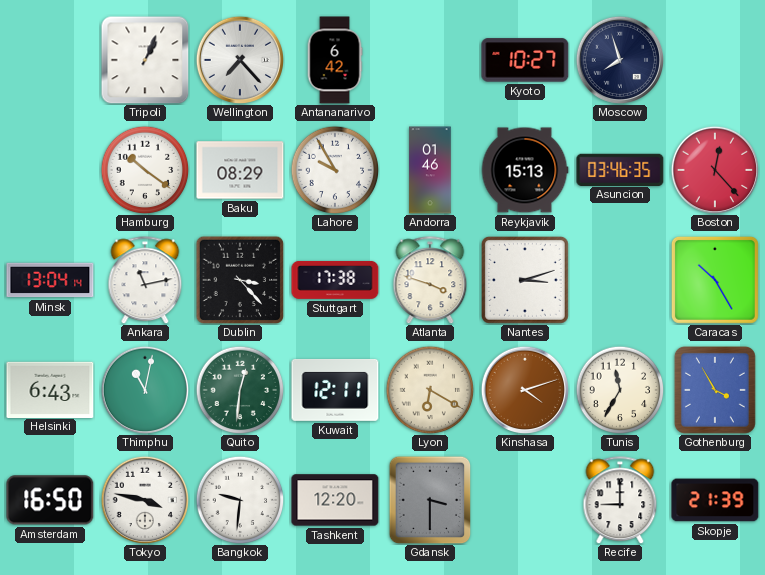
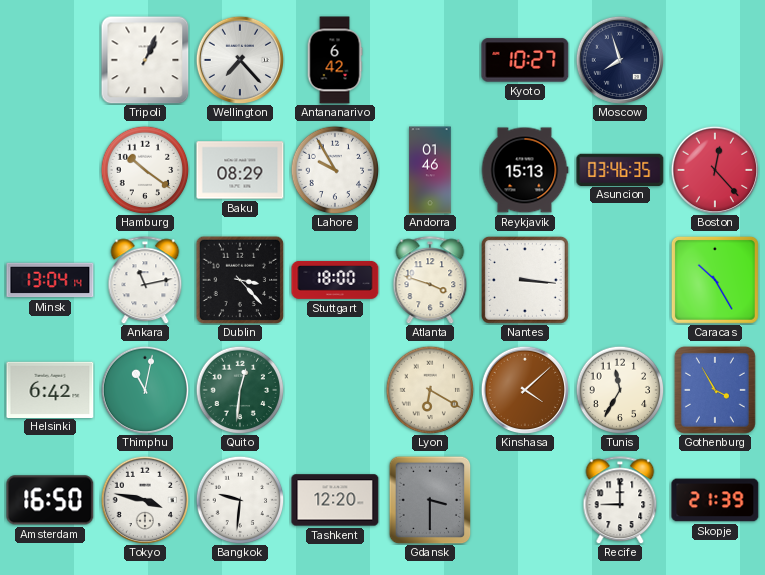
Stuttgart: 17:38 -> 18:00
Nantes: 3:12 -> 3:16
Helsinki: 6:43 -> 6:42
Kuwait: 12:11 -> none
Kinshasa: 4:12 -> 4:08
